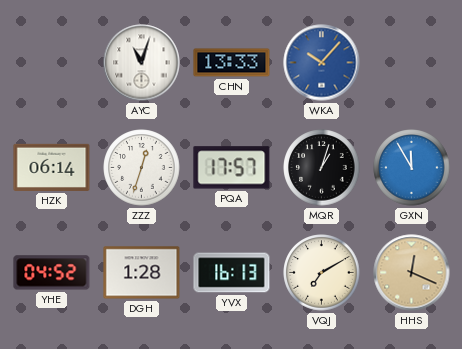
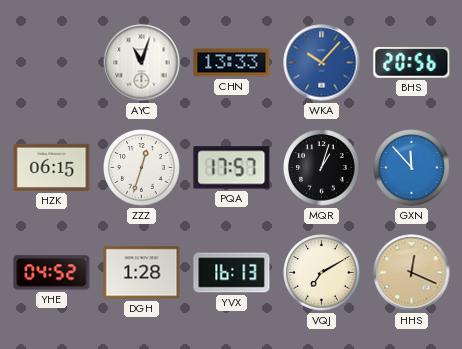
BHS: none -> 20:56
HZK: 06:14 -> 06:15
GXN: 11:55 -> 11:53
